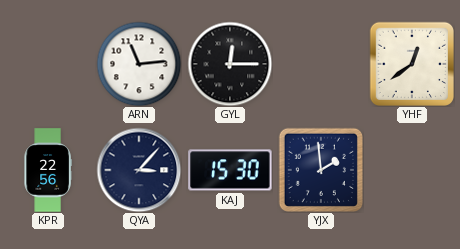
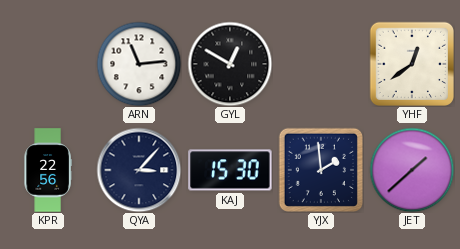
GYL: 12:15 -> 12:50
JET: none -> 1:38
